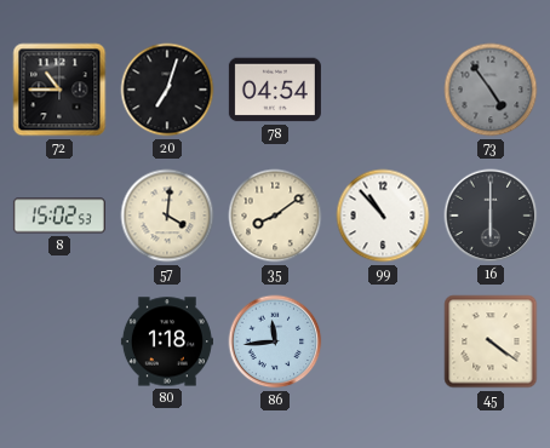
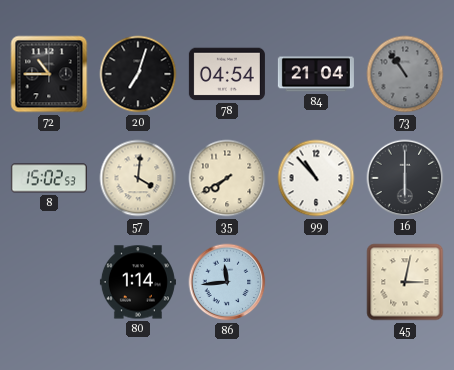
84: none -> 21:04
73: 4:54 -> 10:54
35: 8:09 -> 7:40
80: 1:18 -> 1:14
45: 4:21 -> 3:02
